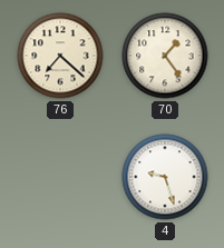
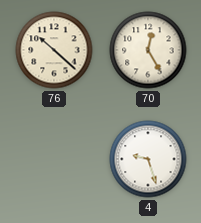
76: 7:22 -> 10:22
70: 1:24 -> 12:25
